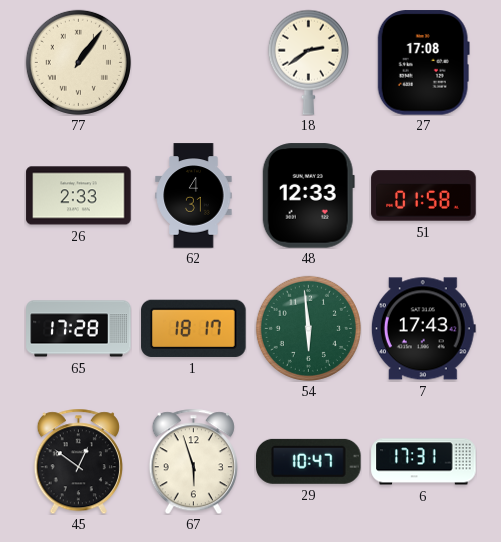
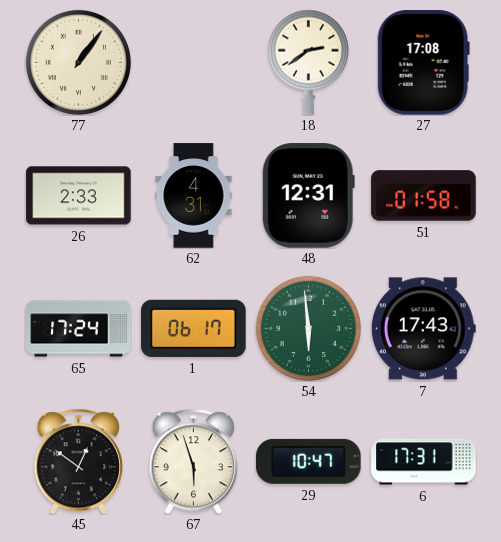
48: 12:33 -> 12:31
65: 17:28 -> 17:24
1: 18:17 -> 06:17
